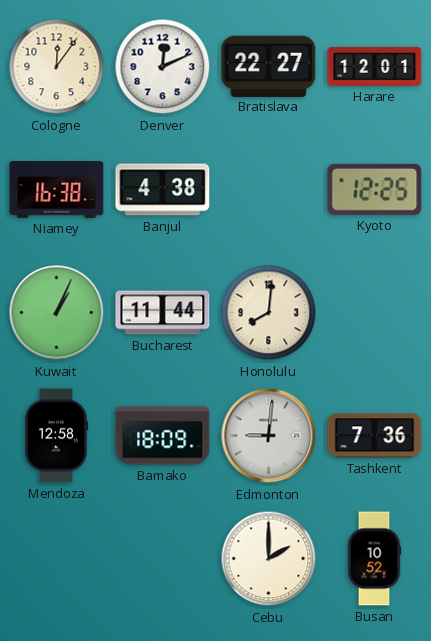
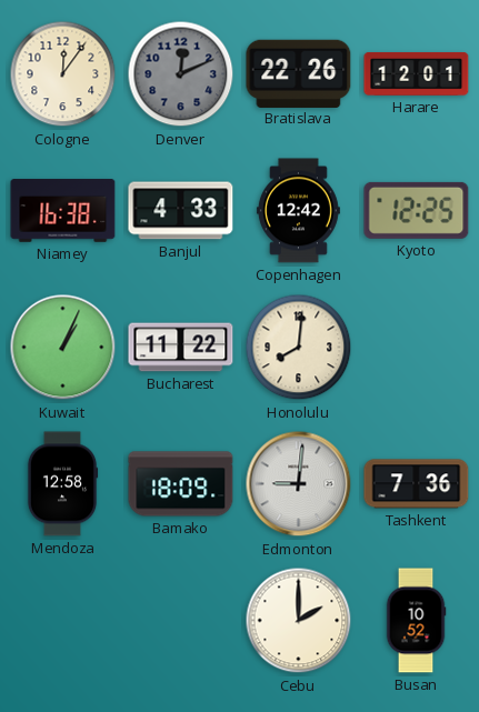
Denver dial: white -> grey
Bratislava: 22:27 -> 22:26
Banjul: 4:38 -> 4:33
Copenhagen: none -> 12:42
Bucharest: 11:44 -> 11:22
